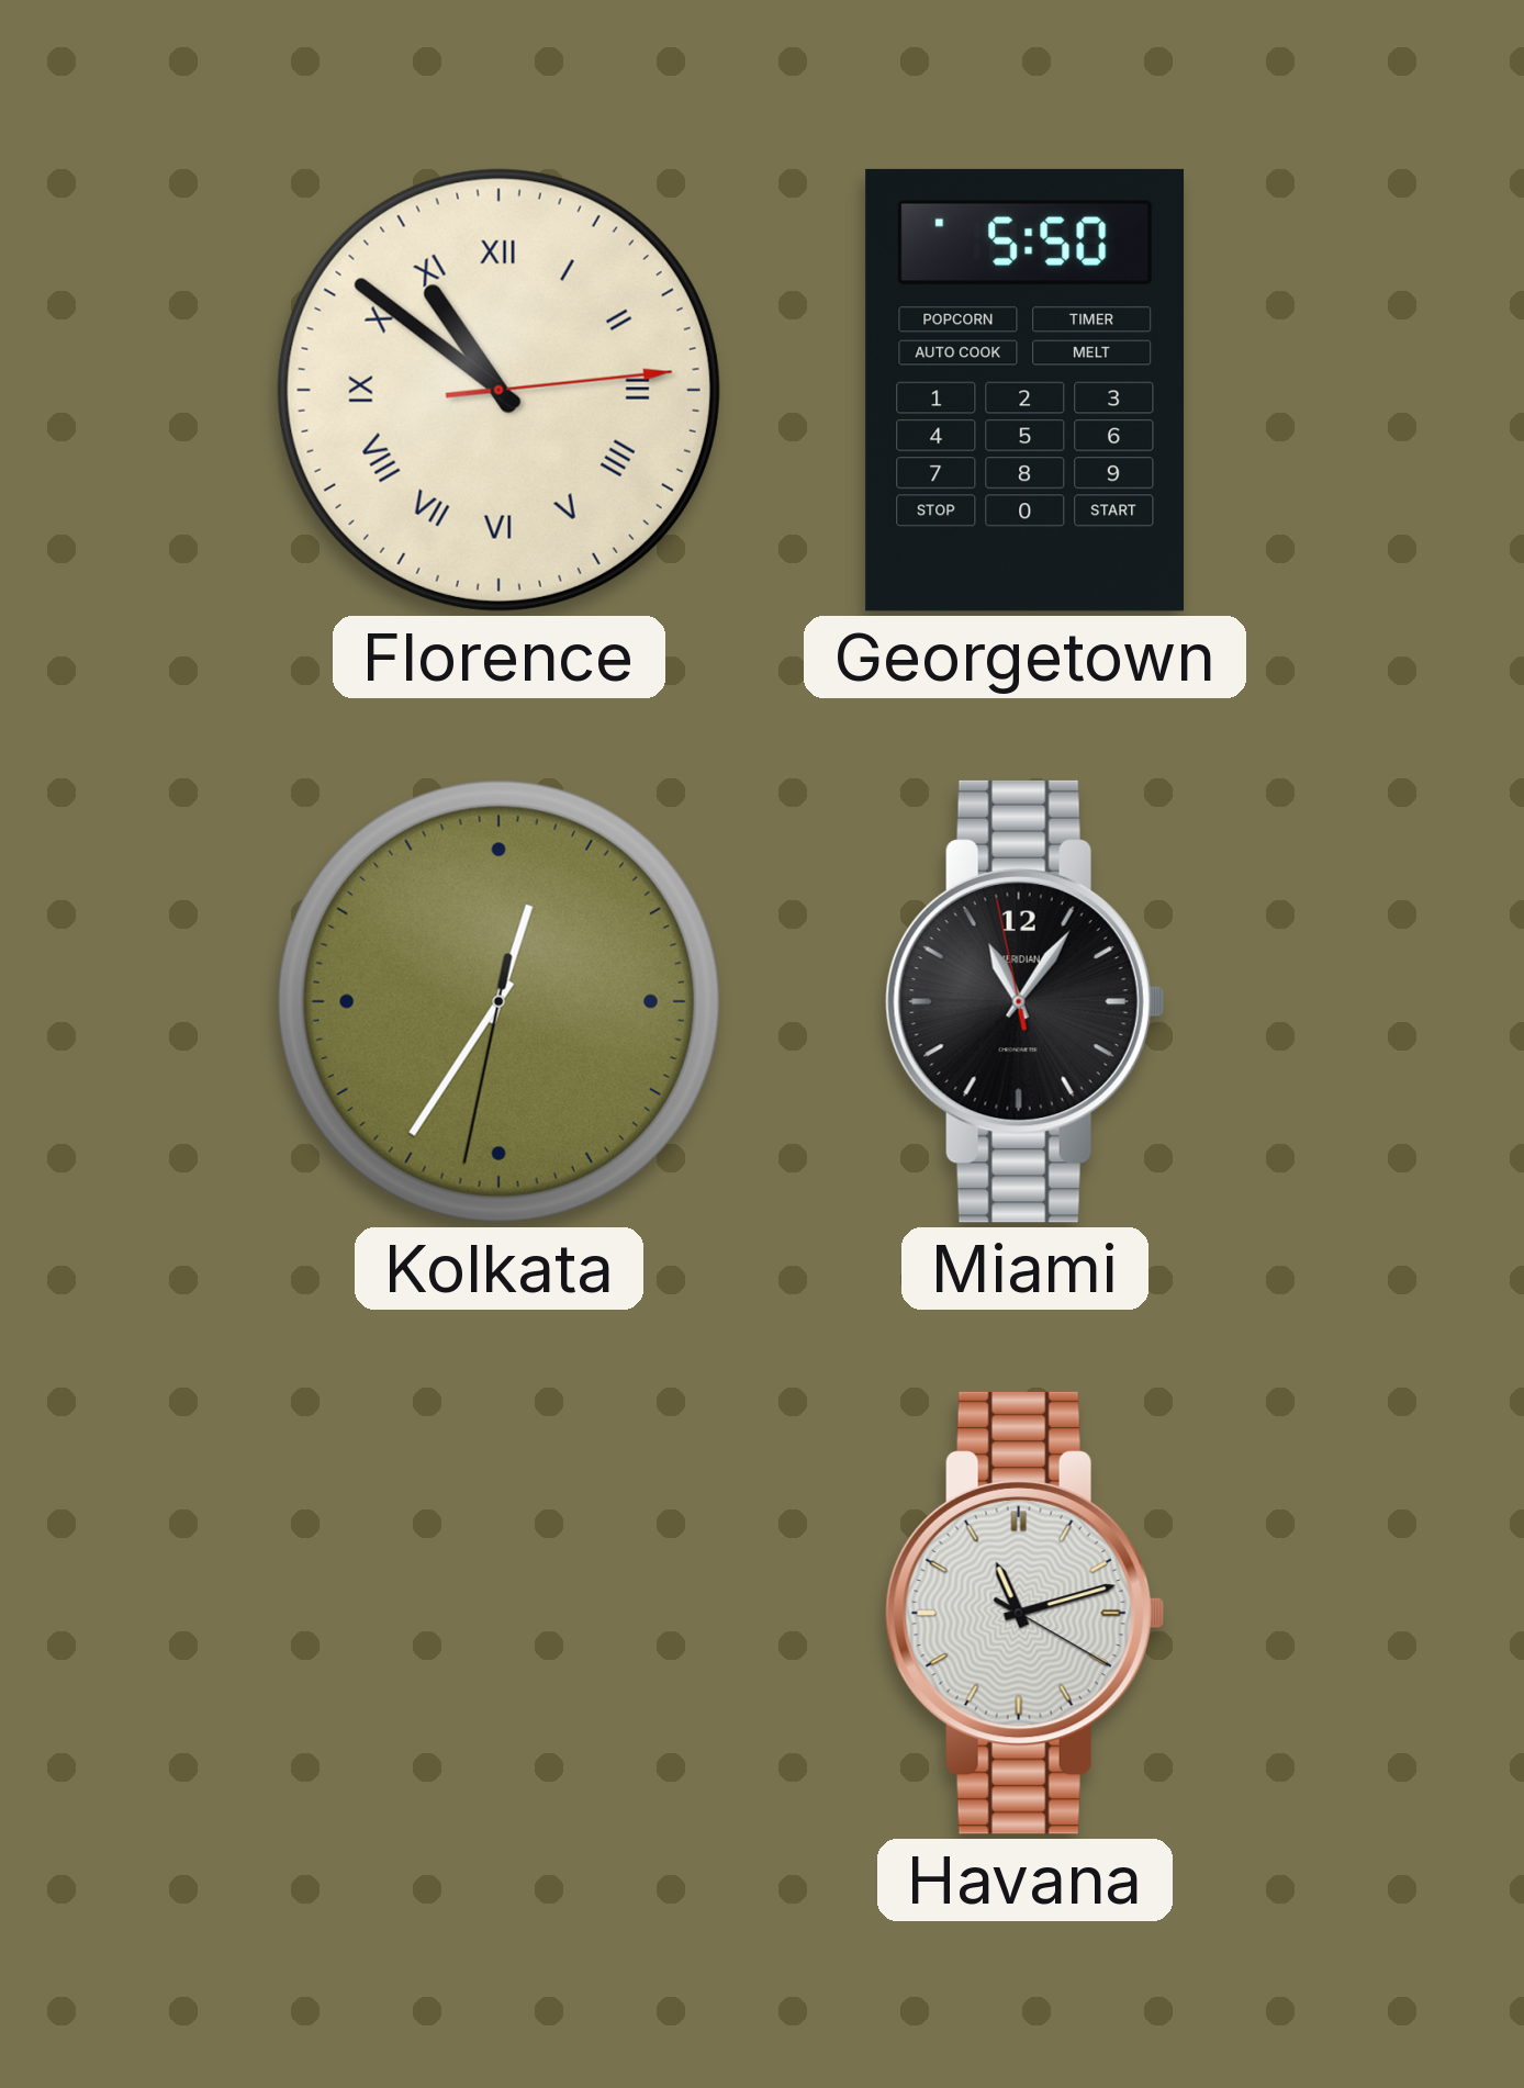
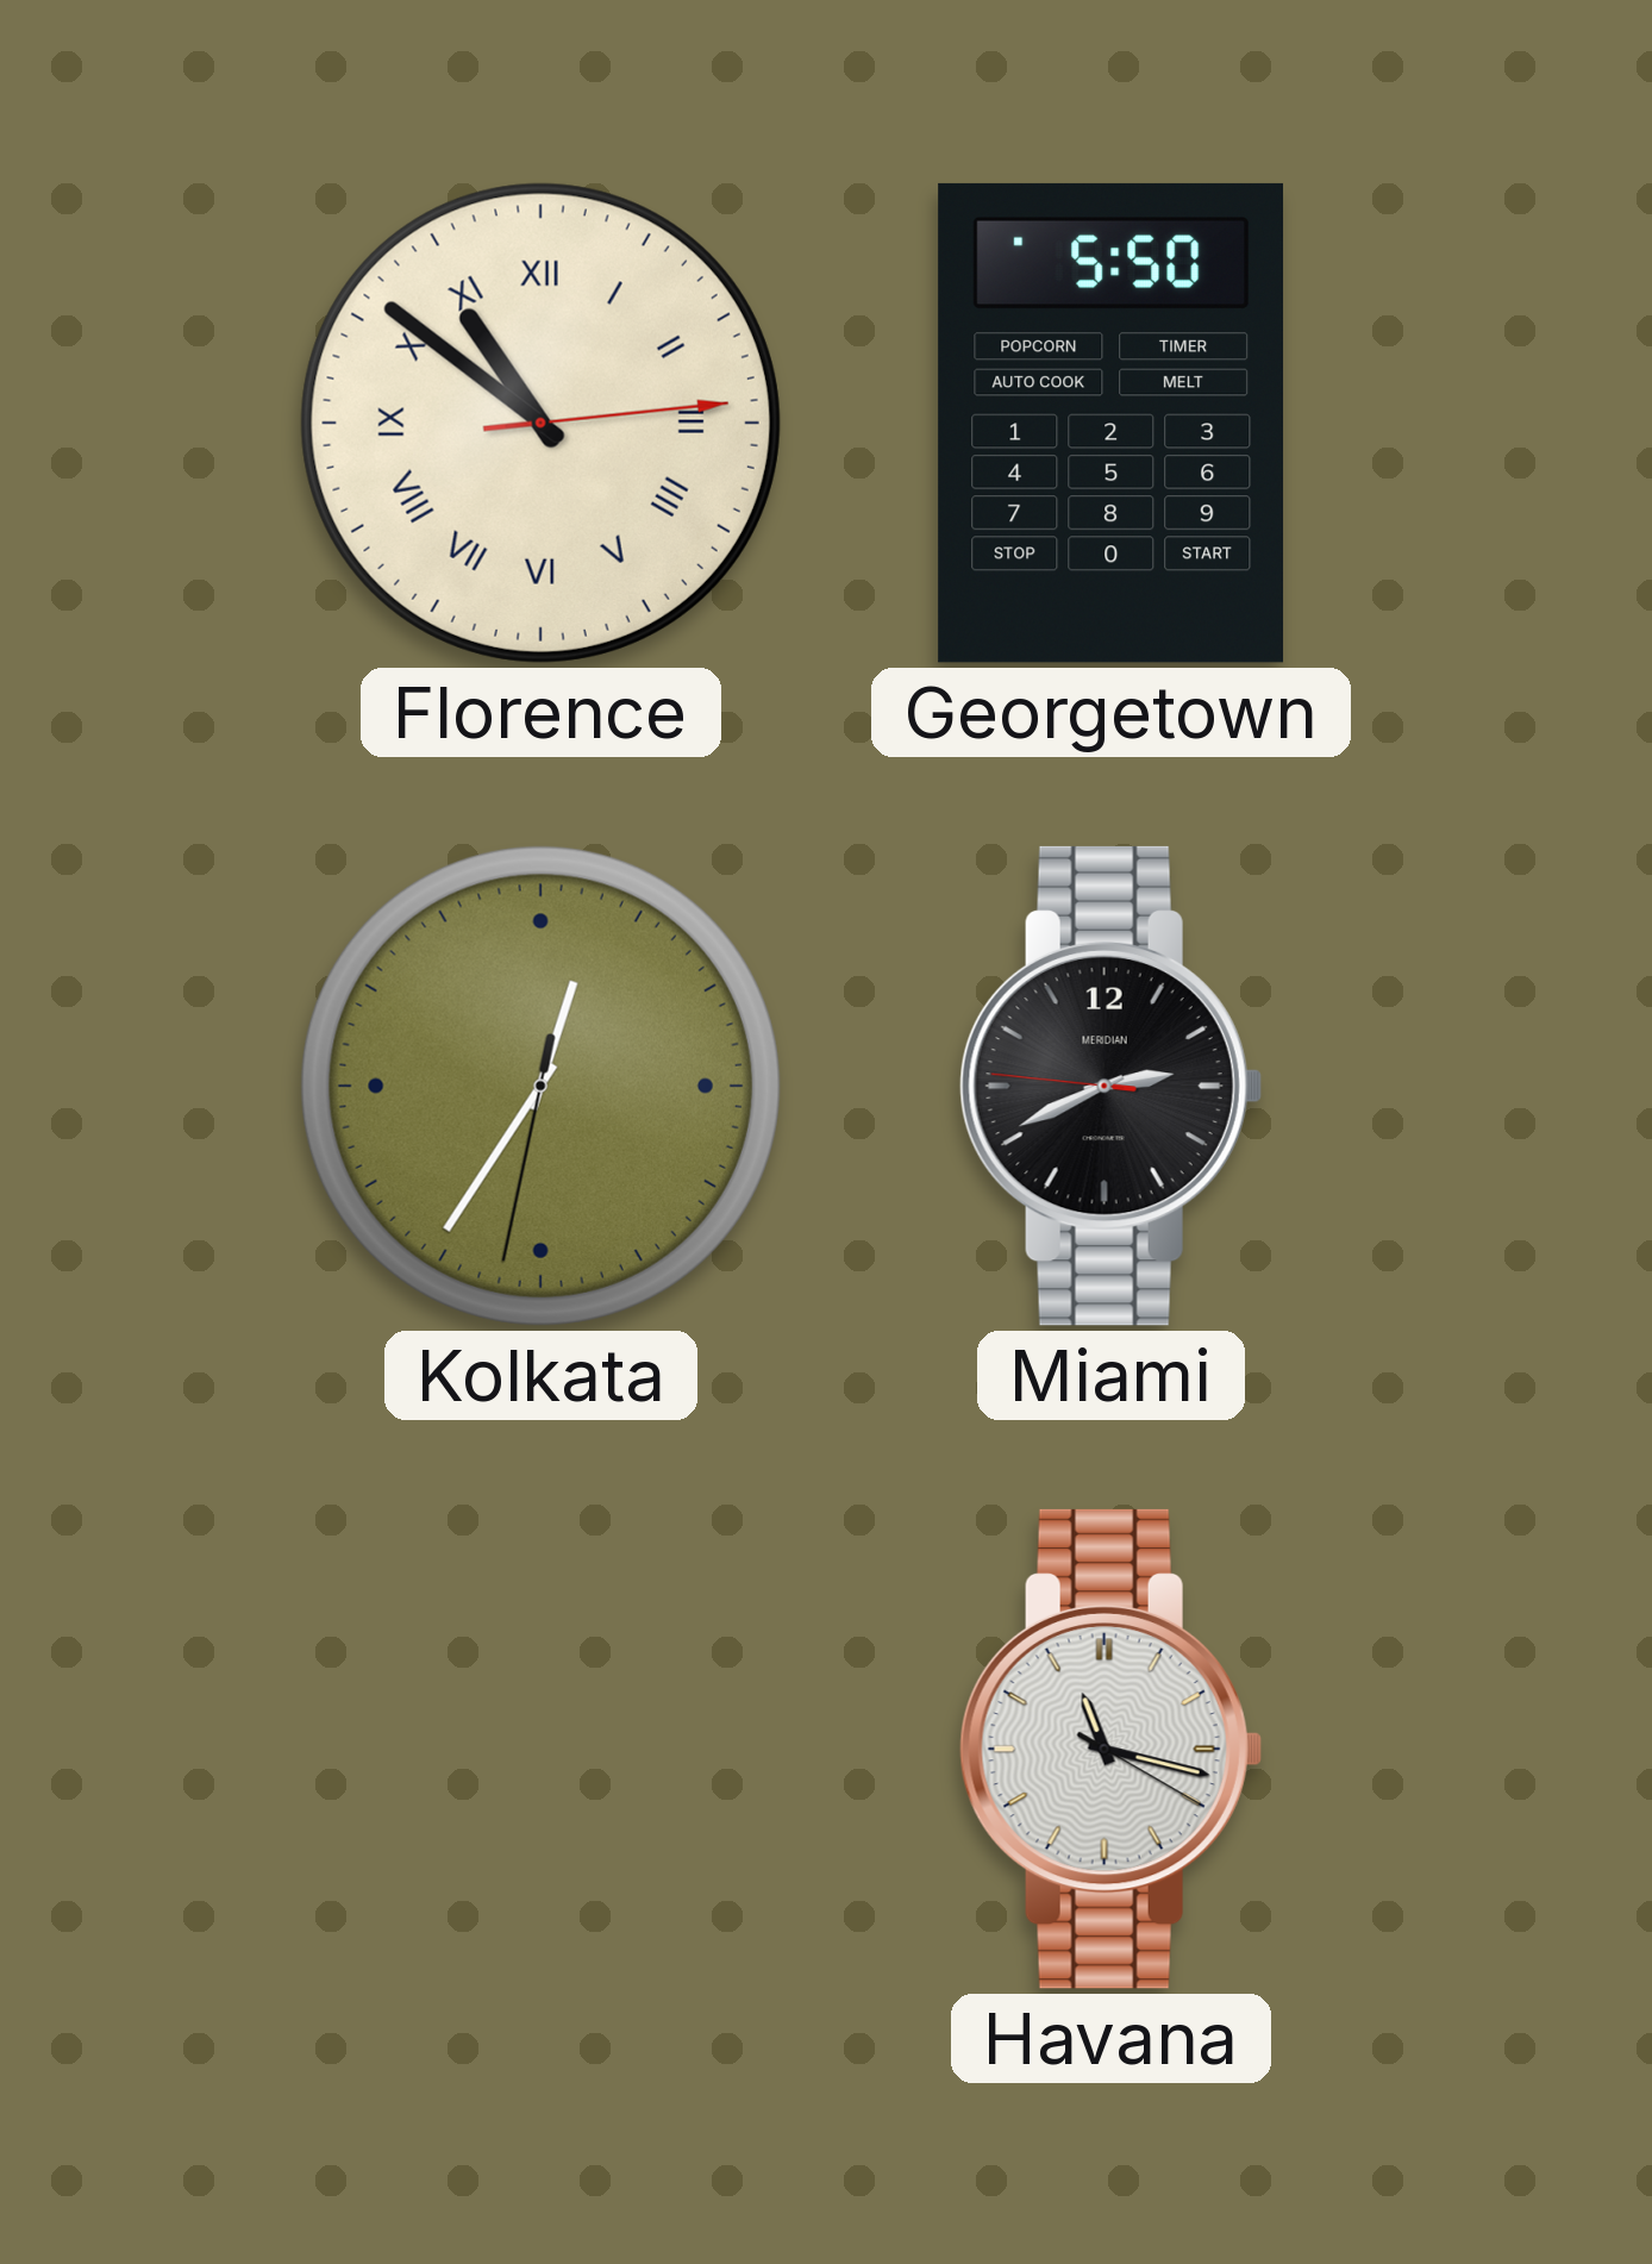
Miami: 11:05 -> 2:40
Havana: 11:12 -> 11:17
